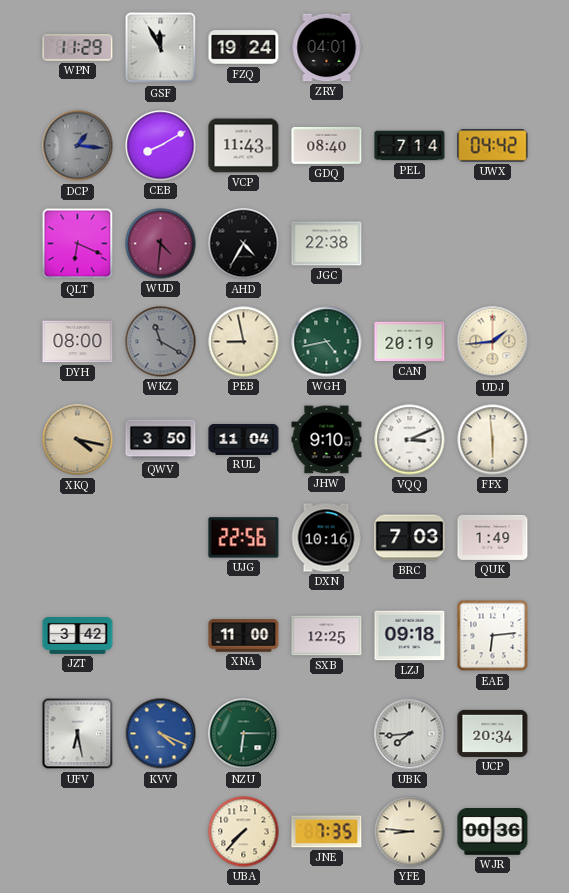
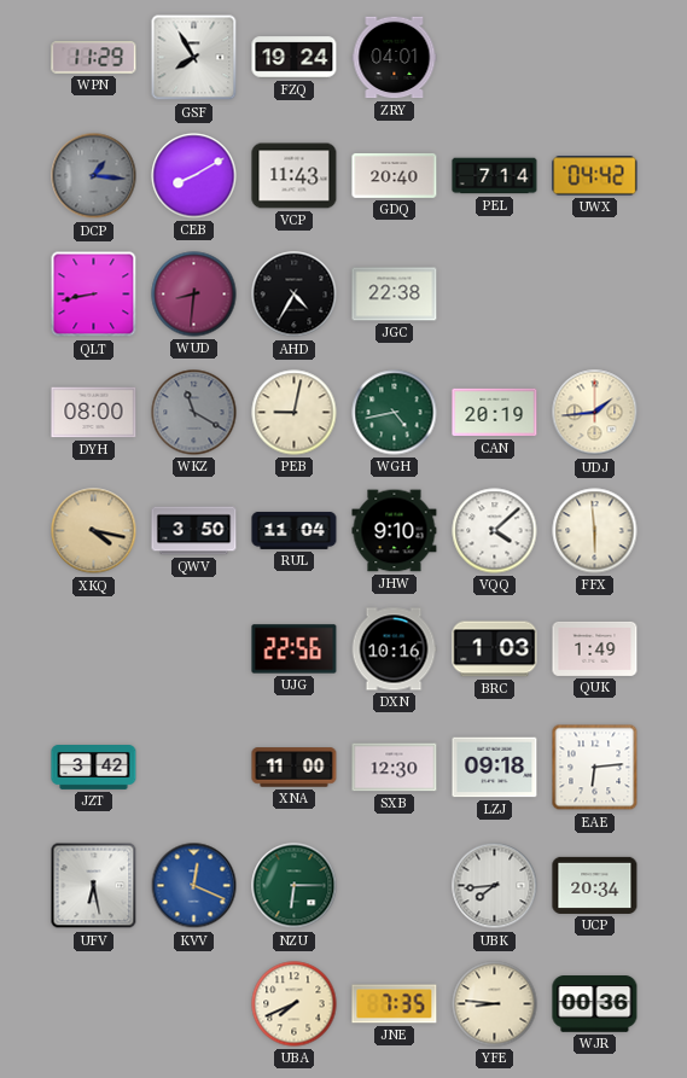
GSF: 11:55 -> 7:55
GDQ: 08:40 -> 20:40
QLT: 6:19 -> 8:43
WUD: 4:31 -> 8:31
PEB: 8:58 -> 9:02
VQQ: 3:11 -> 4:08
BRC: 7:03 -> 1:03
SXB: 12:25 -> 12:30
KVV: 4:19 -> 12:19
UBA: 7:37 -> 7:41
